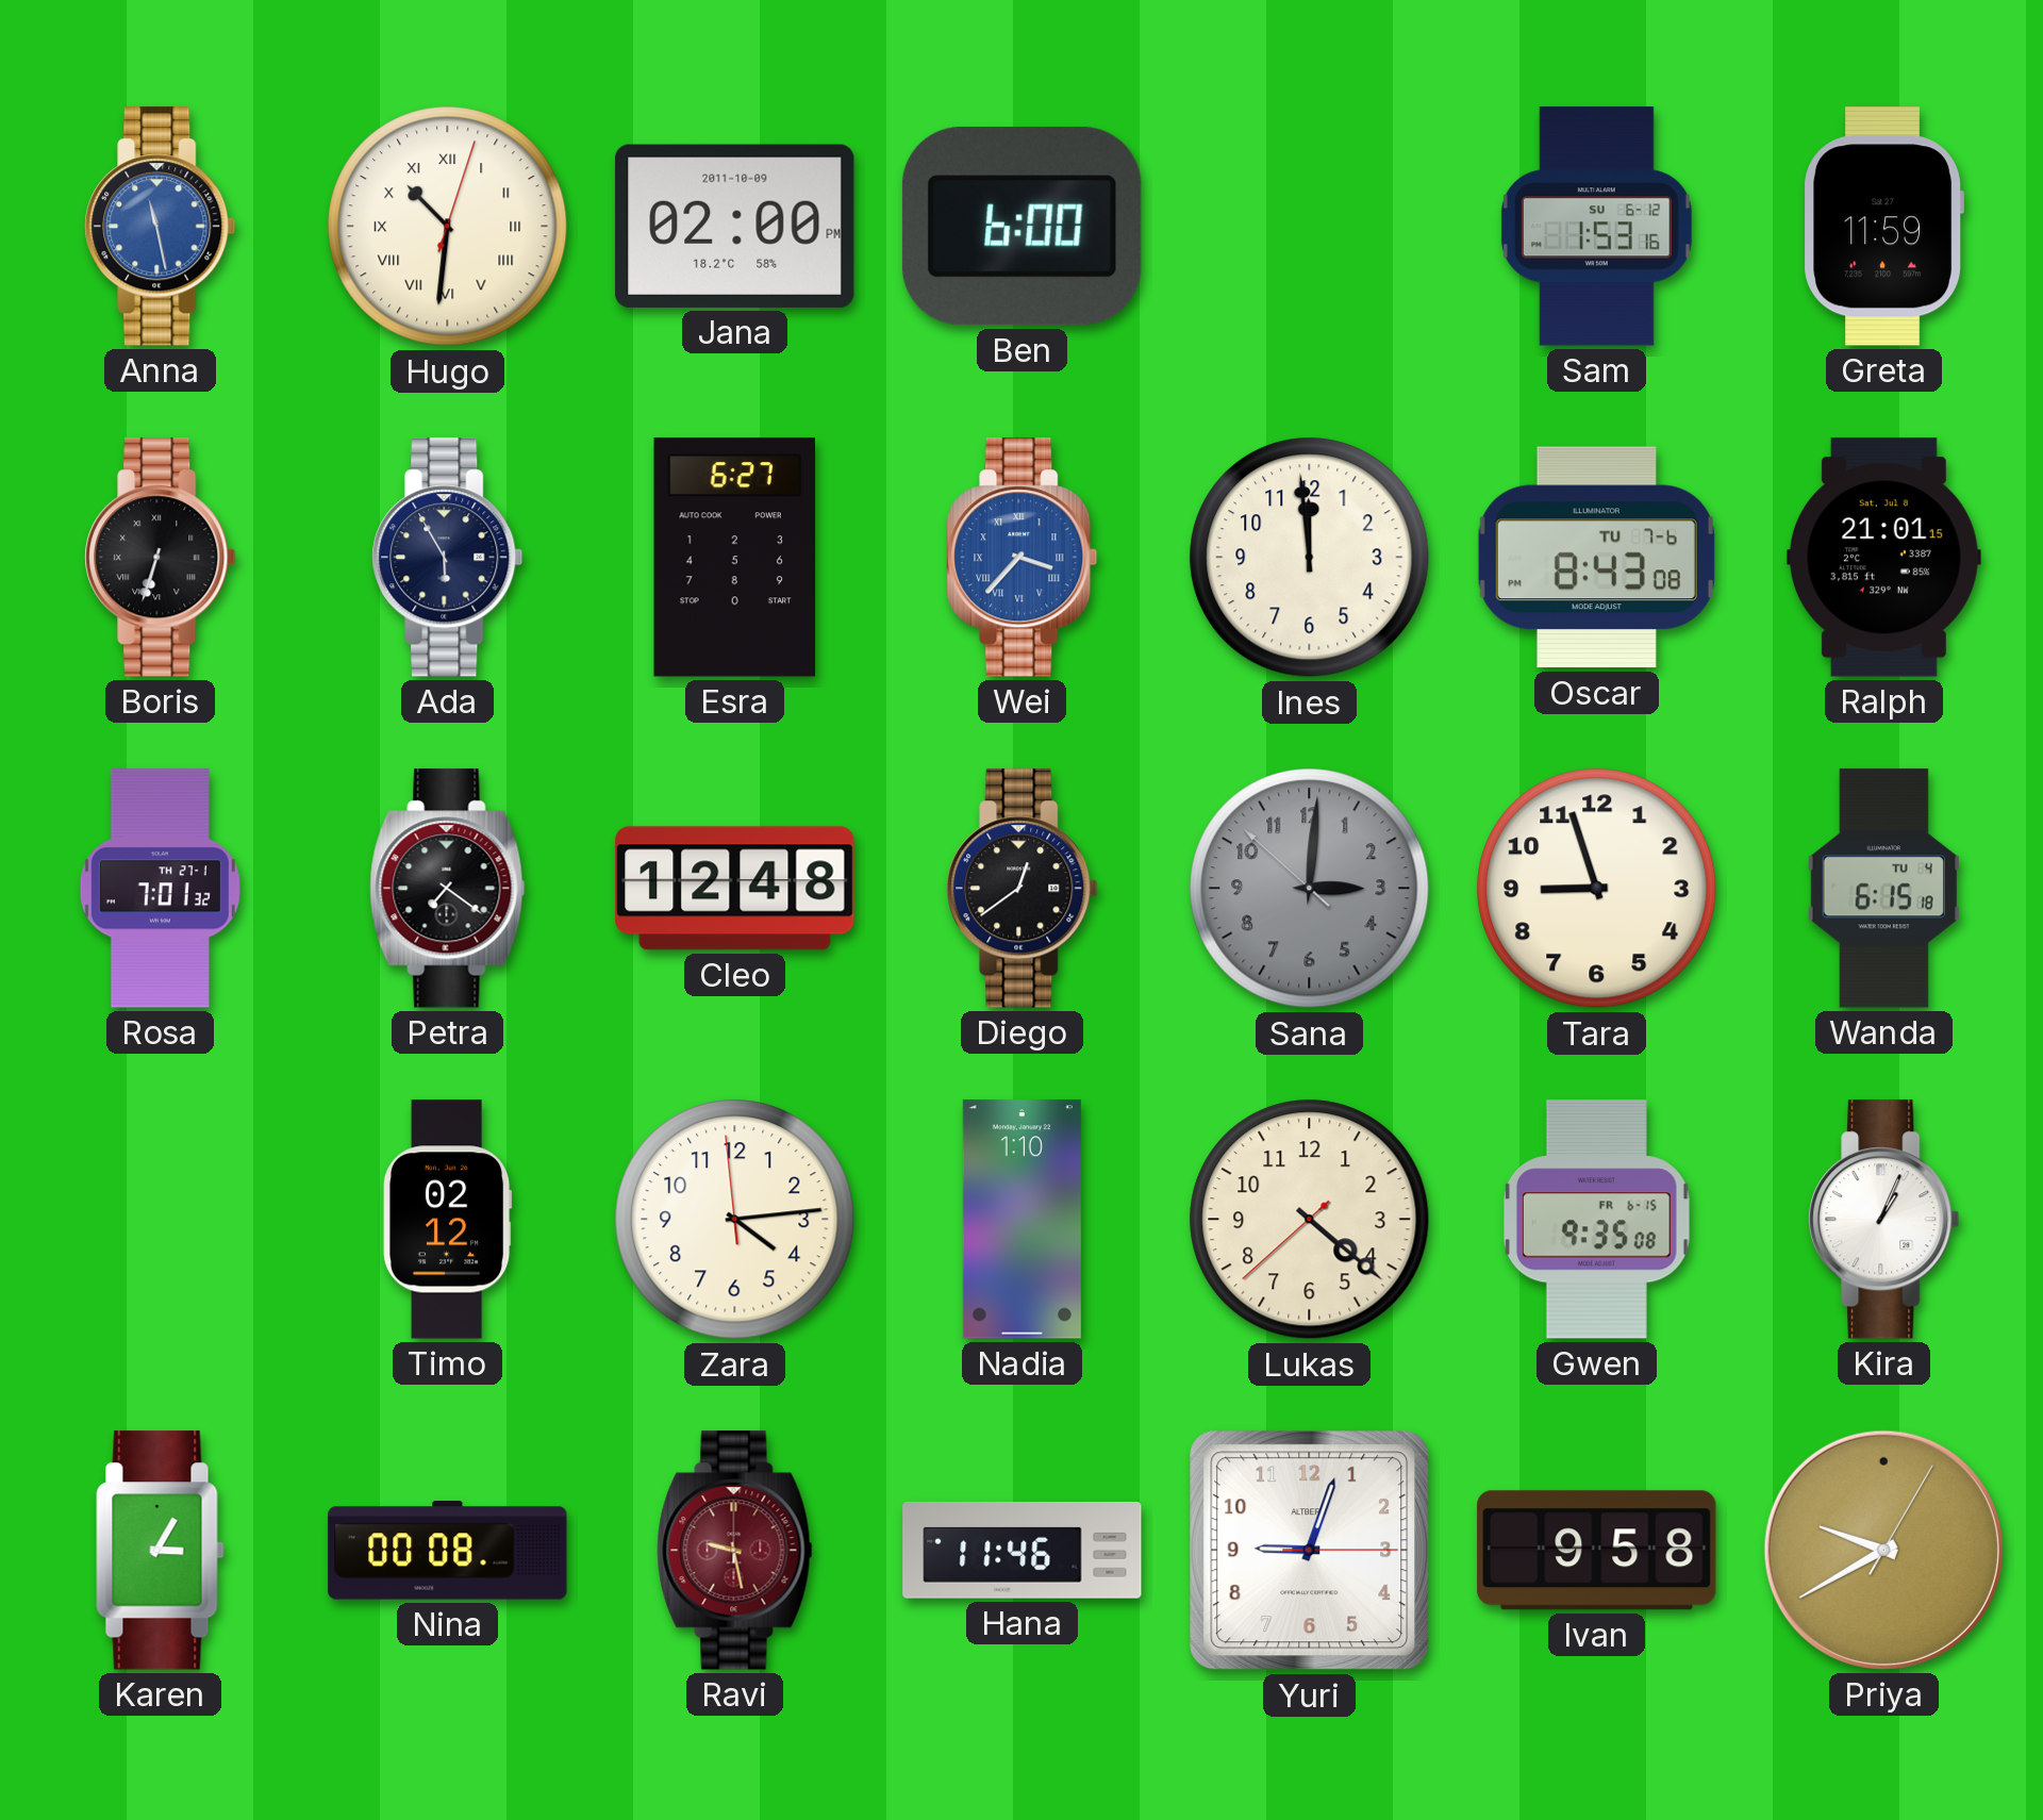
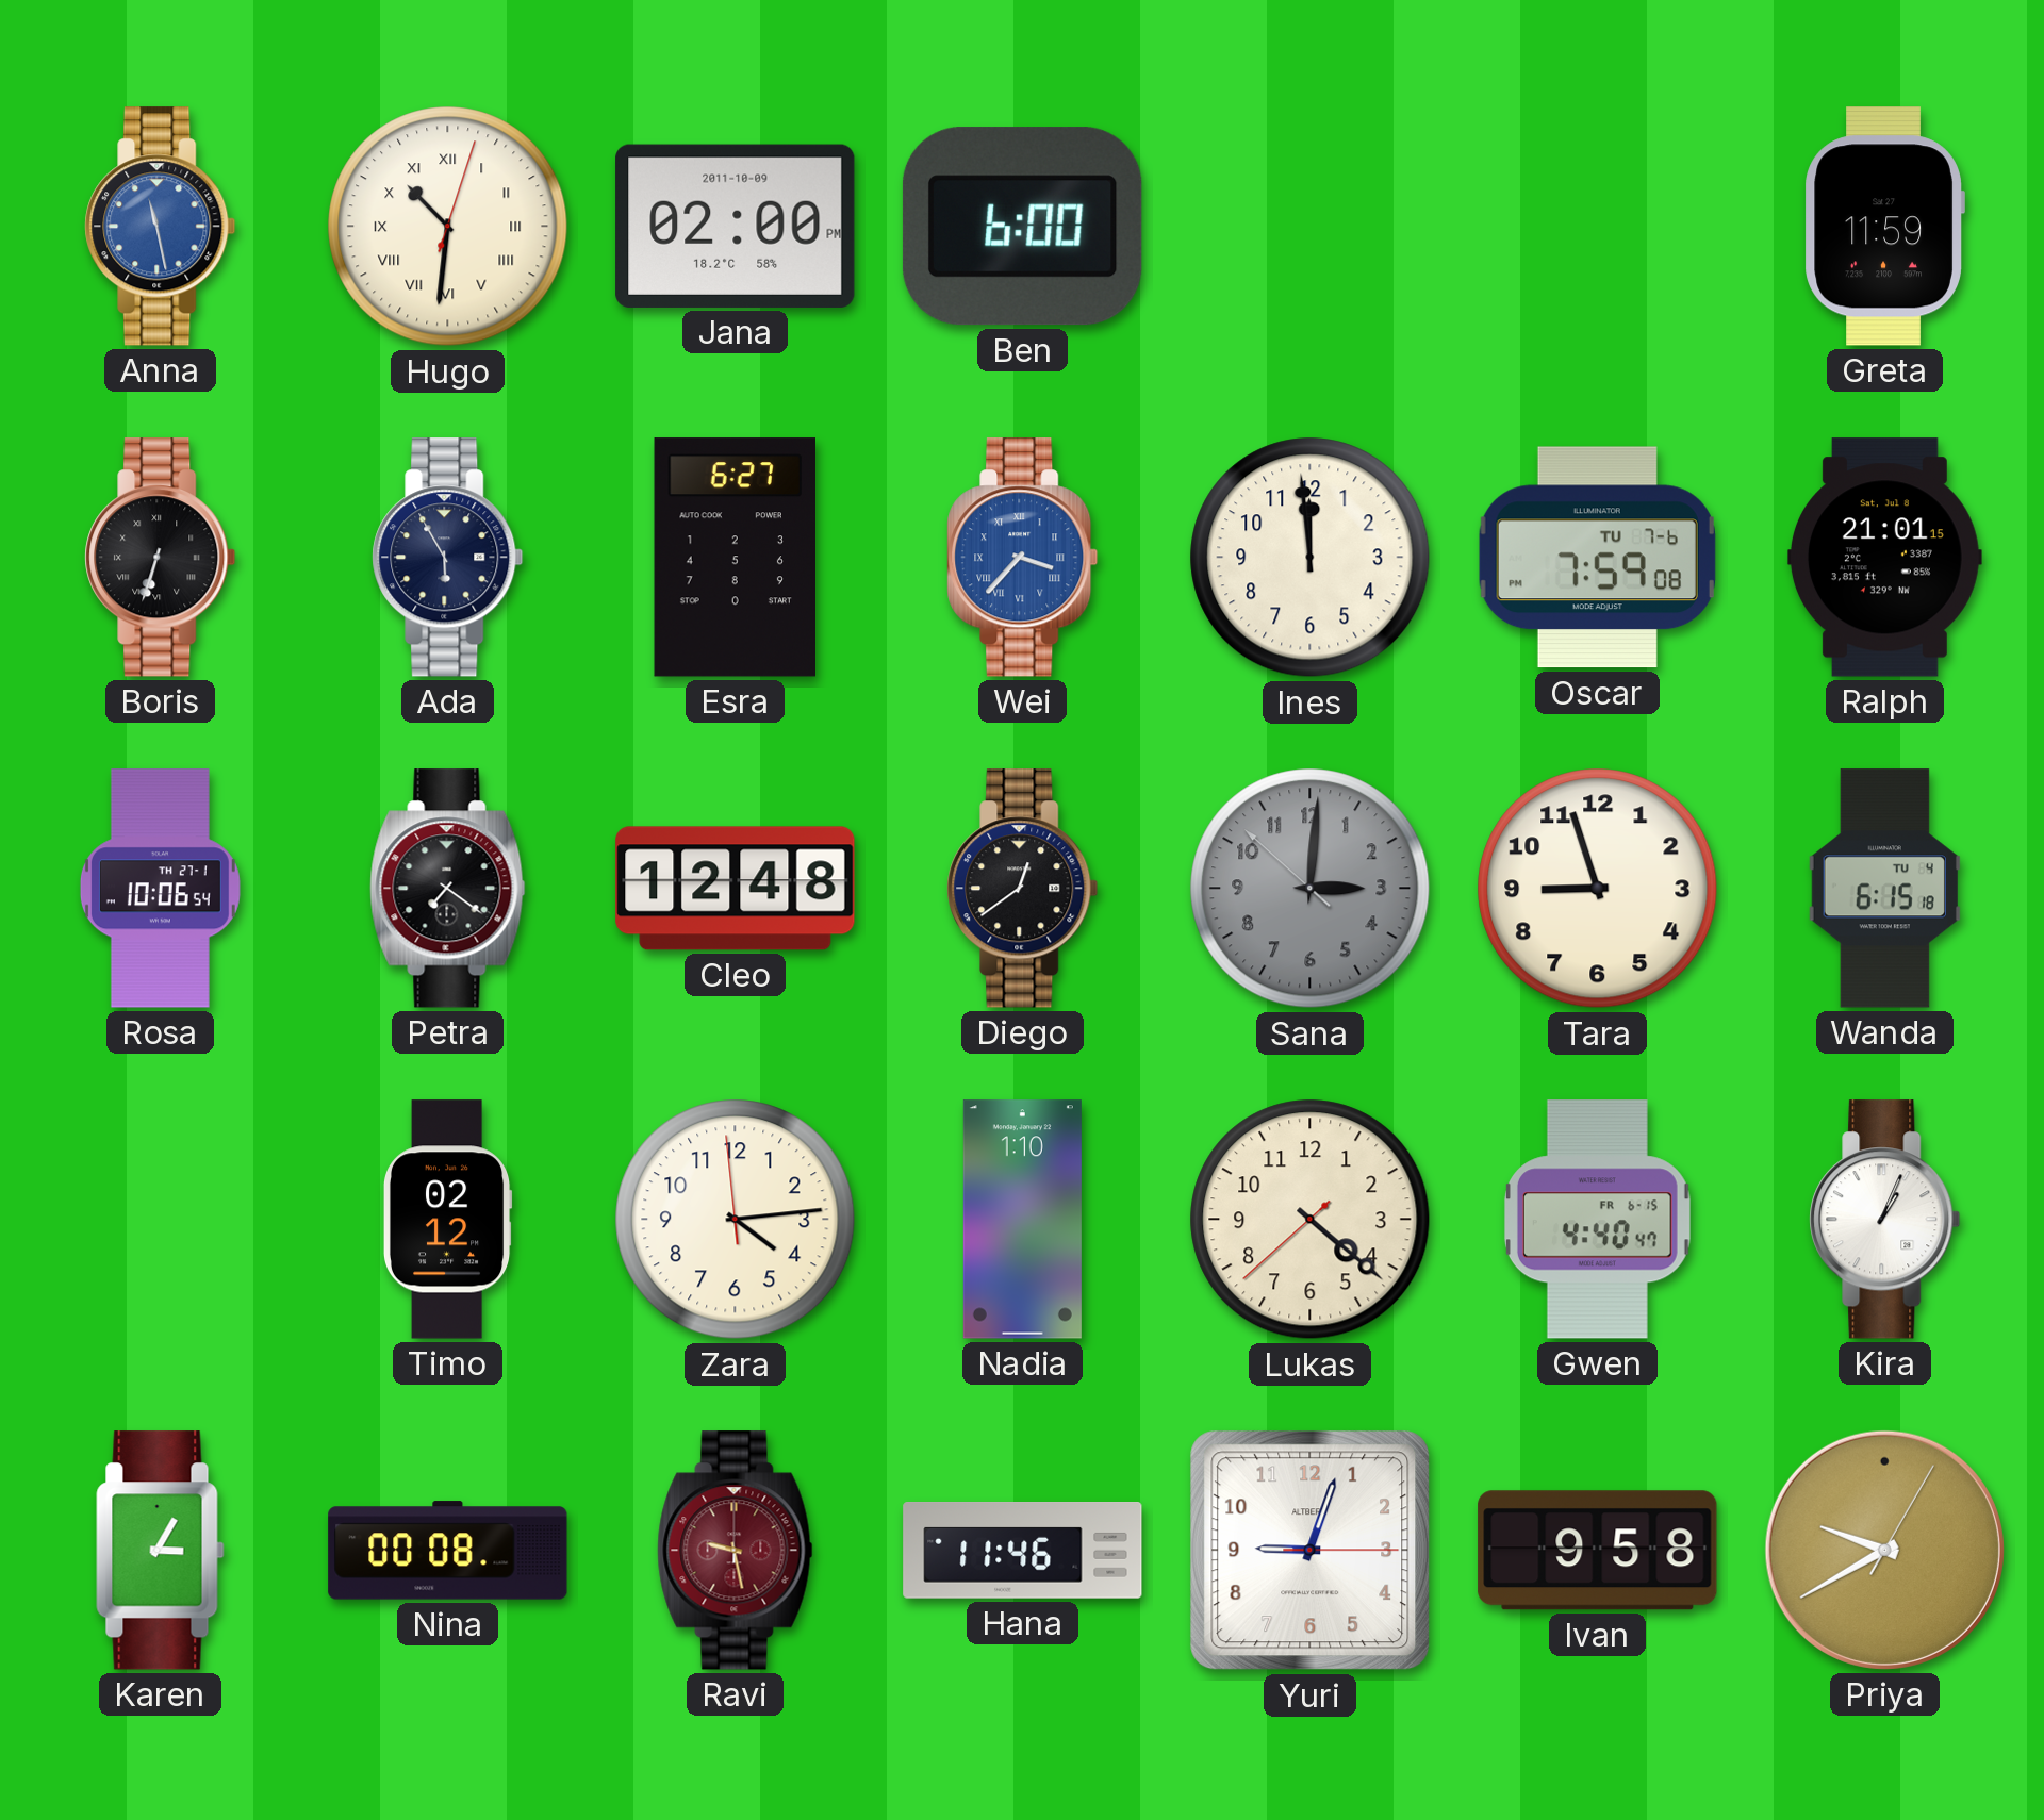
Sam: 1:53 -> none
Oscar: 8:43 -> 7:59
Rosa: 7:01 -> 10:06
Gwen: 9:35 -> 4:40
